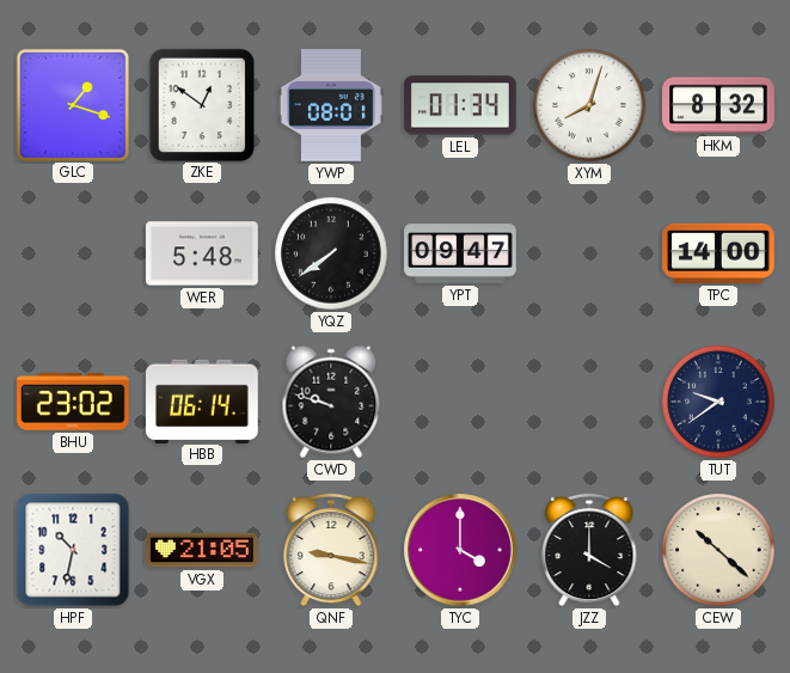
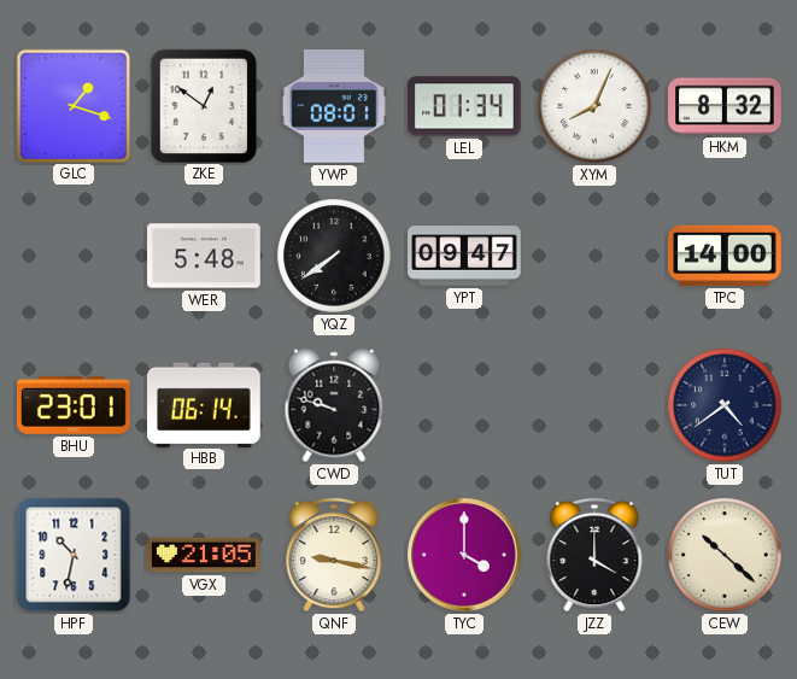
XYM: 8:03 -> 8:04
BHU: 23:02 -> 23:01
TUT: 9:39 -> 4:39
